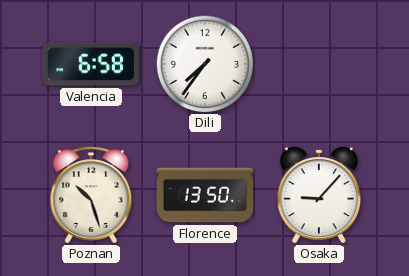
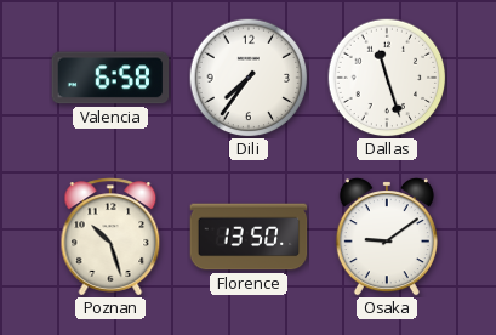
Dallas: none -> 11:27
Osaka: 9:07 -> 9:09
